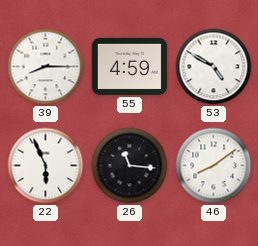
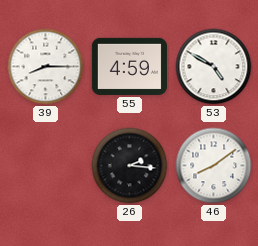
22: 5:56 -> none
26: 11:16 -> 2:16
